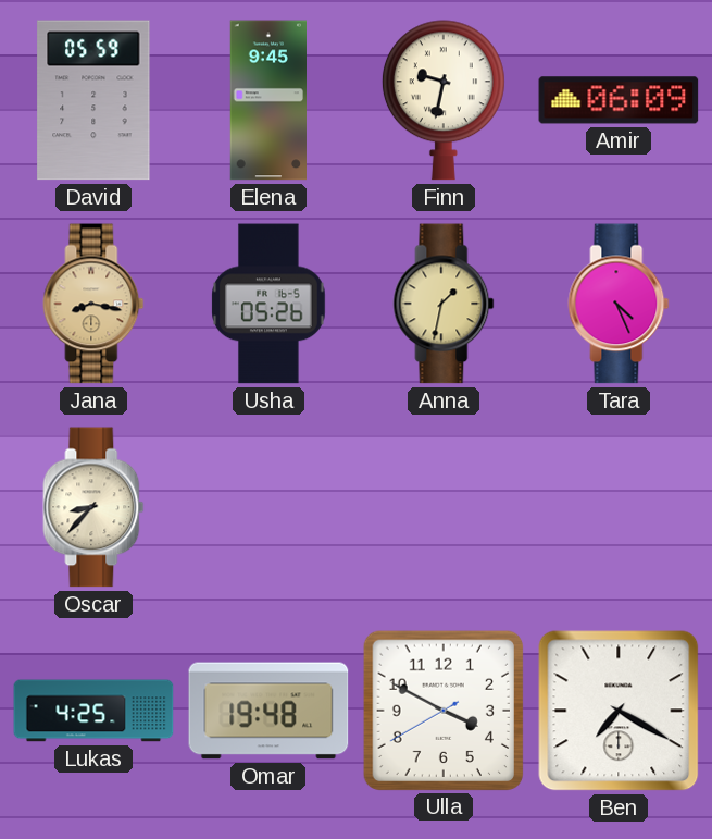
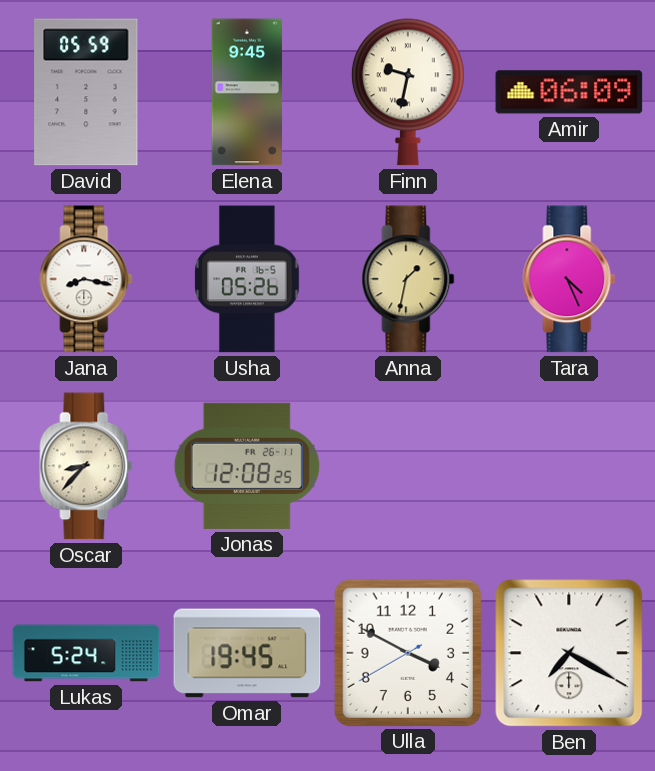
Jana dial: champagne -> white
Jonas: none -> 12:08
Lukas: 4:25 -> 5:24
Omar: 19:48 -> 19:45
